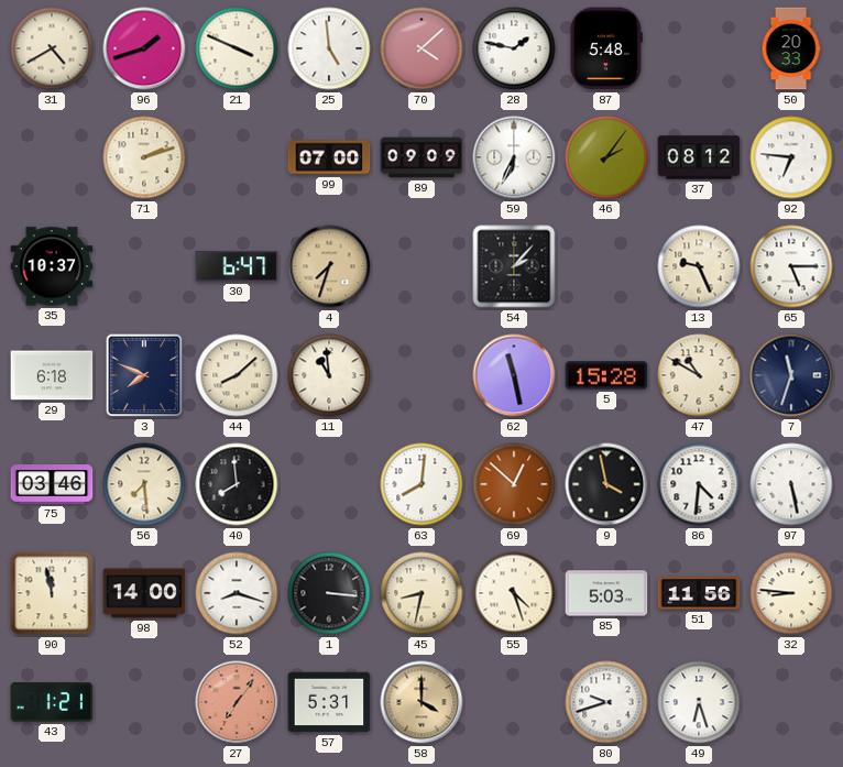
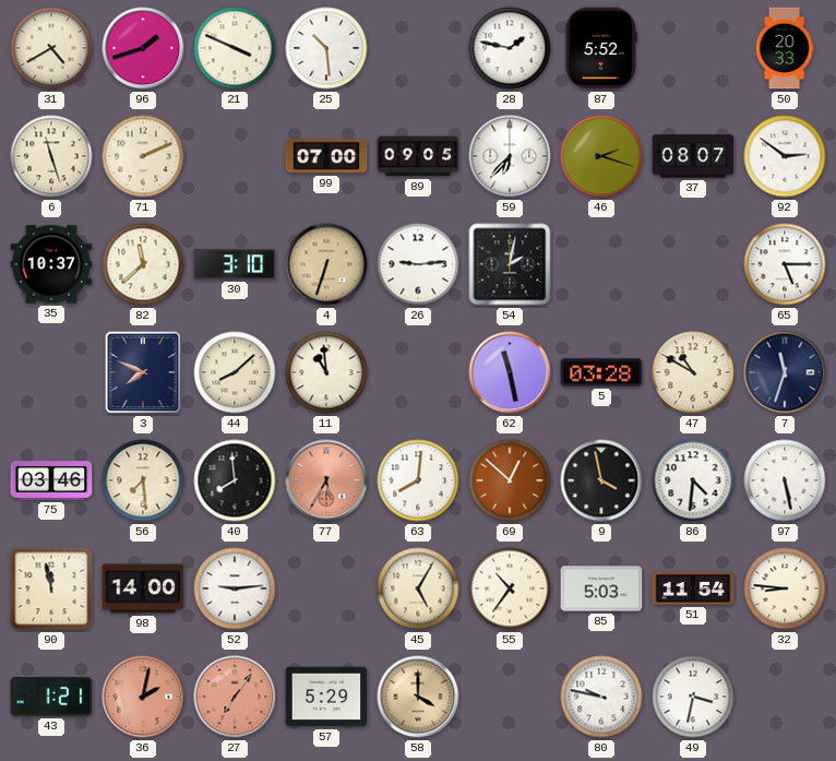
25: 4:59 -> 10:29
70: 4:08 -> none
87: 5:48 -> 5:52
6: none -> 11:27
71: 2:12 -> 2:11
89: 09:09 -> 09:05
59: 6:34 -> 6:37
46: 2:06 -> 2:18
37: 08:12 -> 08:07
92: 6:46 -> 2:51
82: none -> 11:38
30: 6:47 -> 3:10
4: 7:33 -> 6:33
26: none -> 9:14
54: 2:07 -> 2:02
13: 9:26 -> none
29: 6:18 -> none
5: 15:28 -> 03:28
77: none -> 5:35
52: 8:18 -> 9:14
1: 3:16 -> none
45: 8:32 -> 5:05
55: 4:27 -> 10:36
51: 11:56 -> 11:54
36: none -> 2:02
57: 5:31 -> 5:29
80: 9:42 -> 9:47
49: 6:27 -> 3:32
